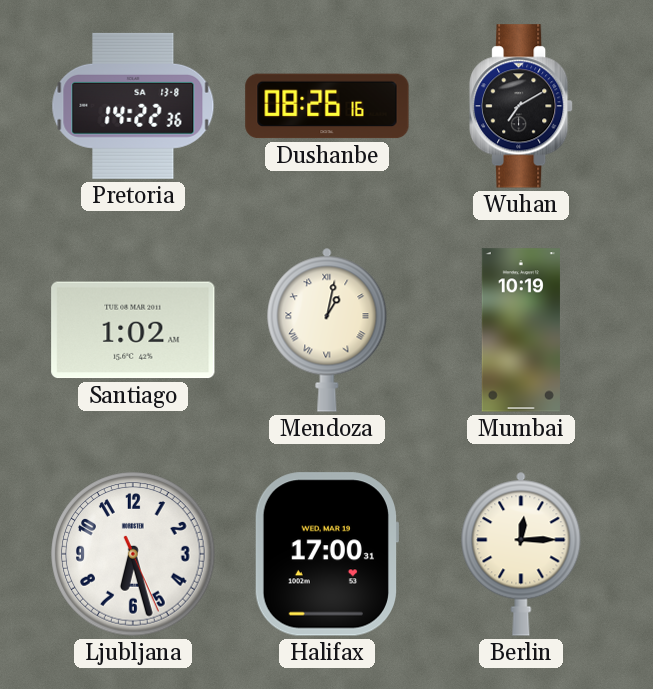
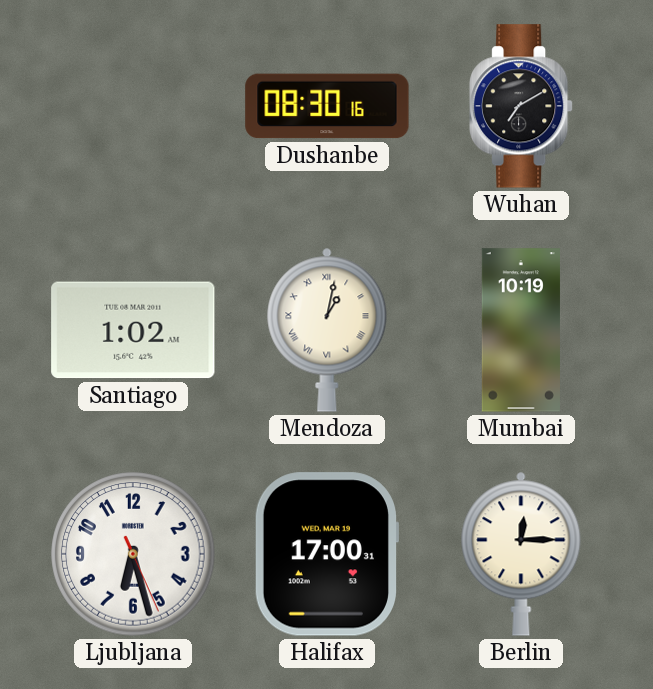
Pretoria: 14:22 -> none
Dushanbe: 08:26 -> 08:30
